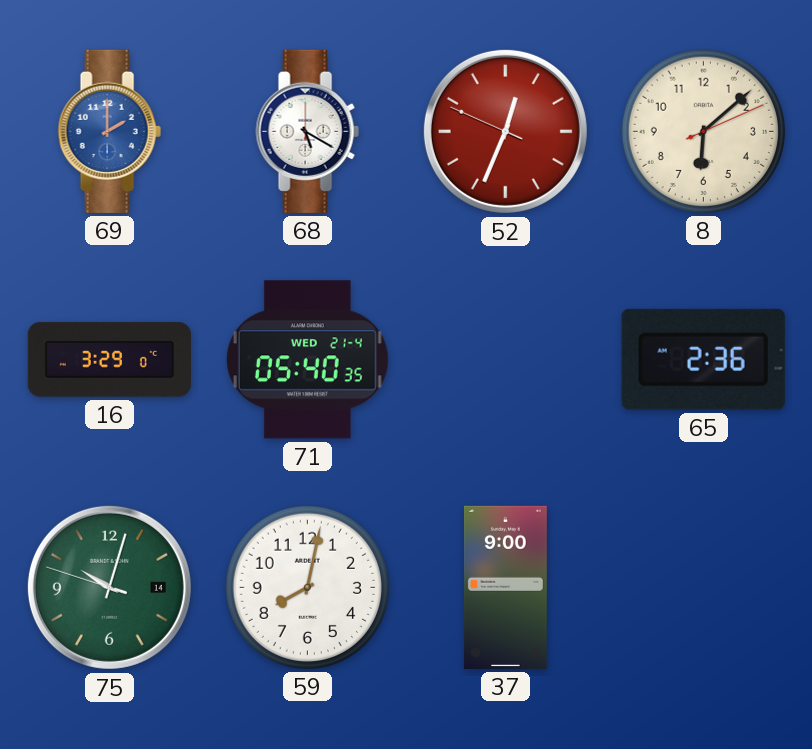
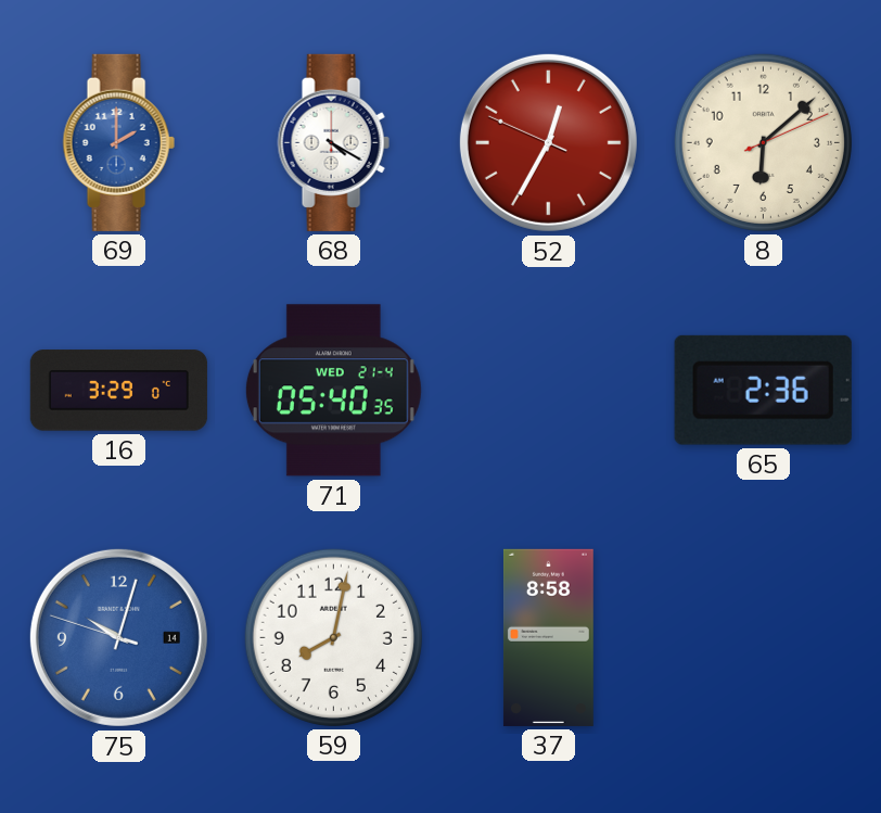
68: 5:20 -> 4:20
52: 12:33 -> 12:34
75 dial: green -> blue
37: 9:00 -> 8:58
